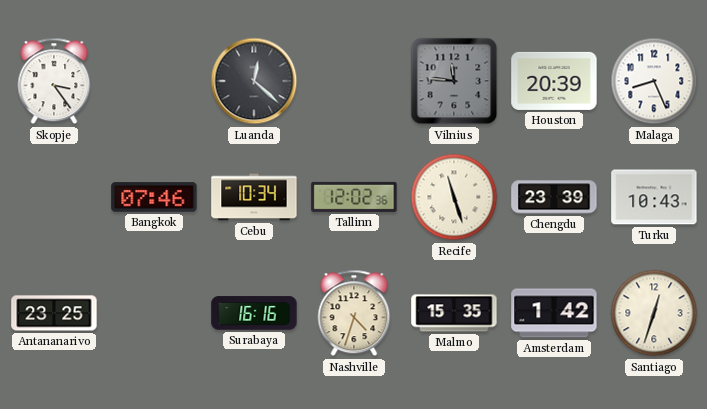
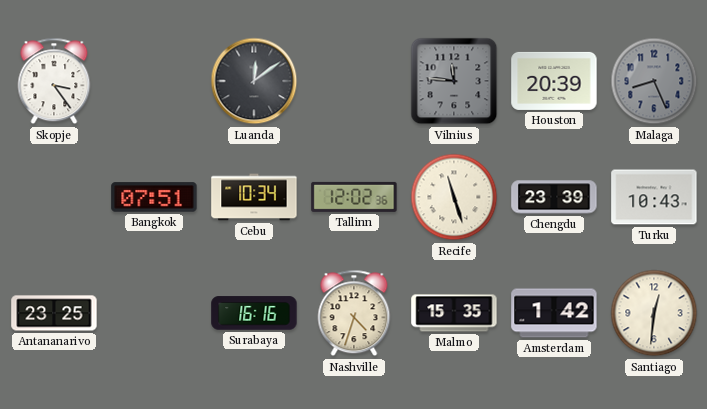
Luanda: 12:22 -> 12:09
Malaga dial: white -> grey
Bangkok: 07:46 -> 07:51
Santiago: 12:33 -> 12:31
